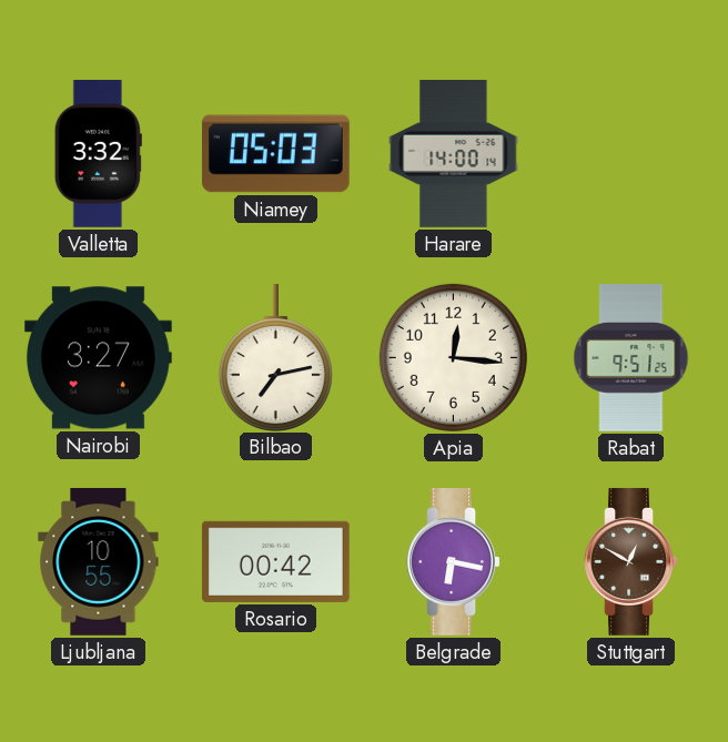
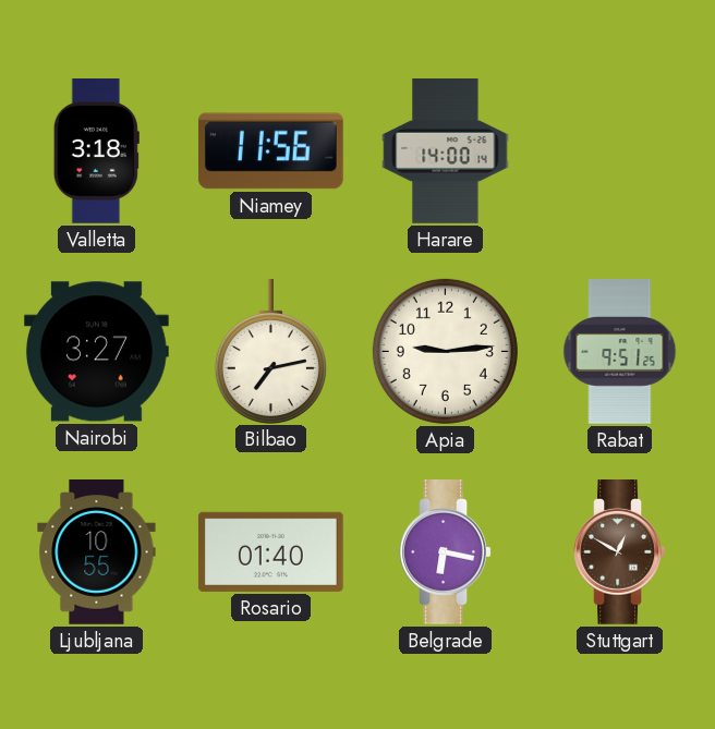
Valletta: 3:32 -> 3:18
Niamey: 05:03 -> 11:56
Apia: 12:16 -> 9:14
Rosario: 00:42 -> 01:40
